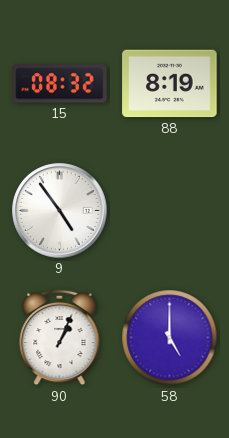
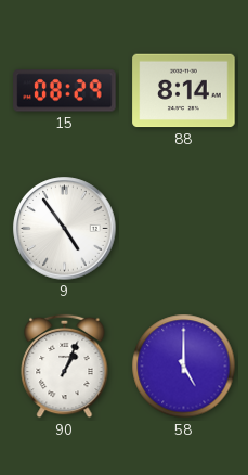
15: 08:32 -> 08:29
88: 8:19 -> 8:14
